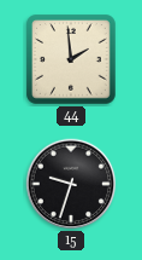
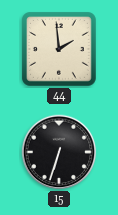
15: 9:33 -> 6:33
